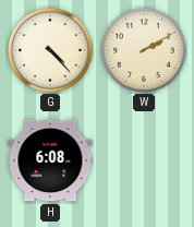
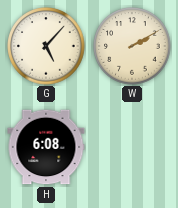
G: 4:23 -> 5:07
